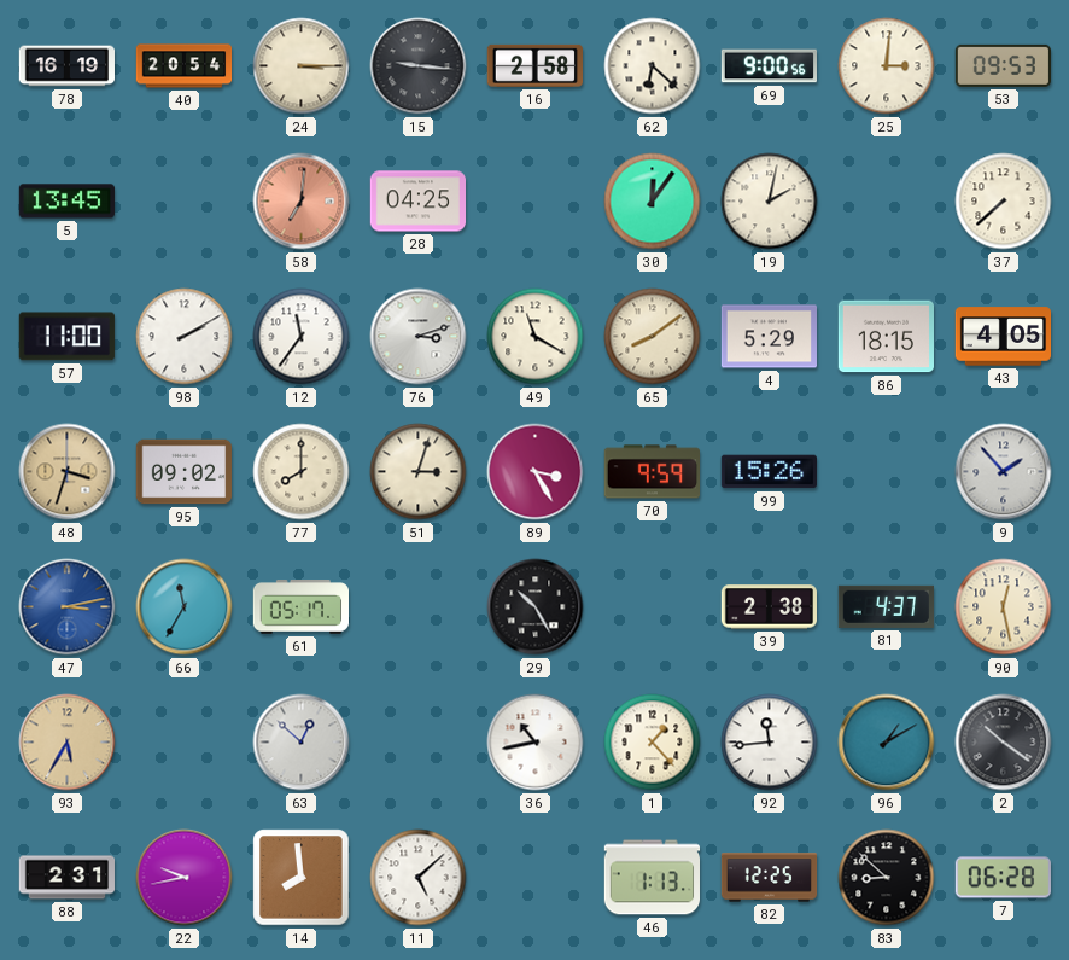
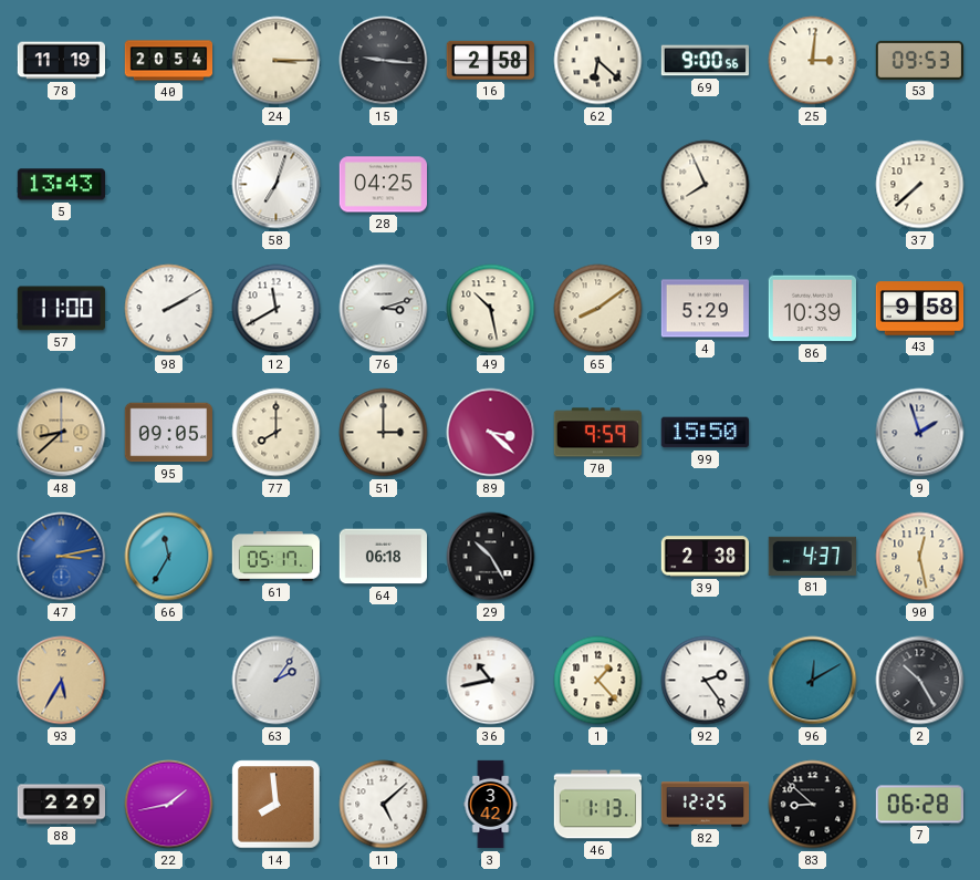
78: 16:19 -> 11:19
5: 13:45 -> 13:43
58: 7:01 -> 7:03
58 dial: salmon -> white
30: 12:06 -> none
19: 2:02 -> 7:56
12: 11:36 -> 11:40
49: 11:20 -> 10:28
86: 18:15 -> 10:39
43: 4:05 -> 9:58
48: 3:33 -> 8:38
95: 09:02 -> 09:05
51: 3:03 -> 3:00
89: 3:25 -> 3:22
99: 15:26 -> 15:50
9: 1:53 -> 1:57
64: none -> 06:18
63: 12:52 -> 2:06
92: 11:44 -> 2:24
96: 1:10 -> 12:10
2: 10:21 -> 10:25
88: 2:31 -> 2:29
22: 9:43 -> 1:43
3: none -> 3:42
